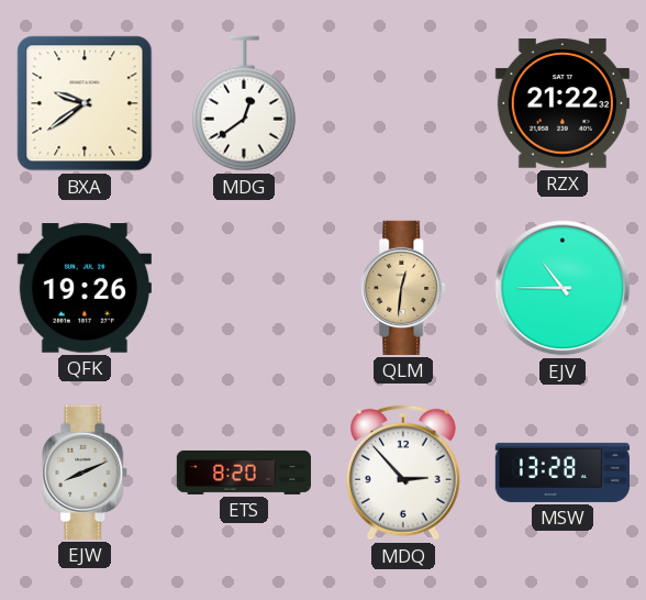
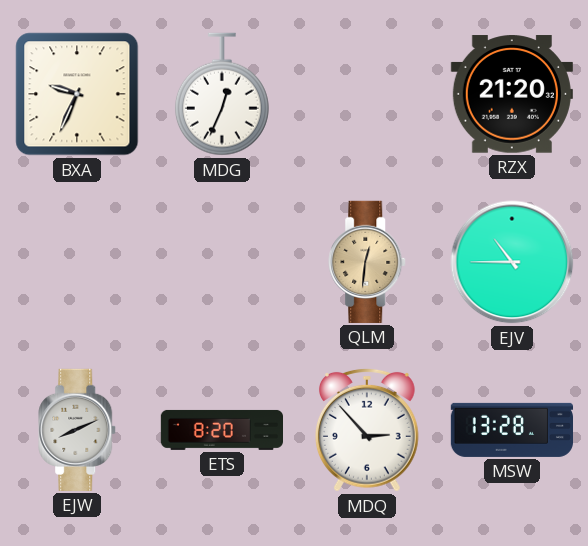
BXA: 9:39 -> 9:34
MDG: 12:39 -> 12:34
RZX: 21:22 -> 21:20
QFK: 19:26 -> none
